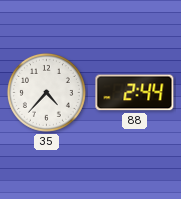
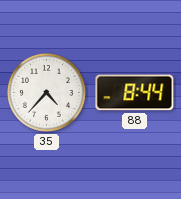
88: 2:44 -> 8:44
